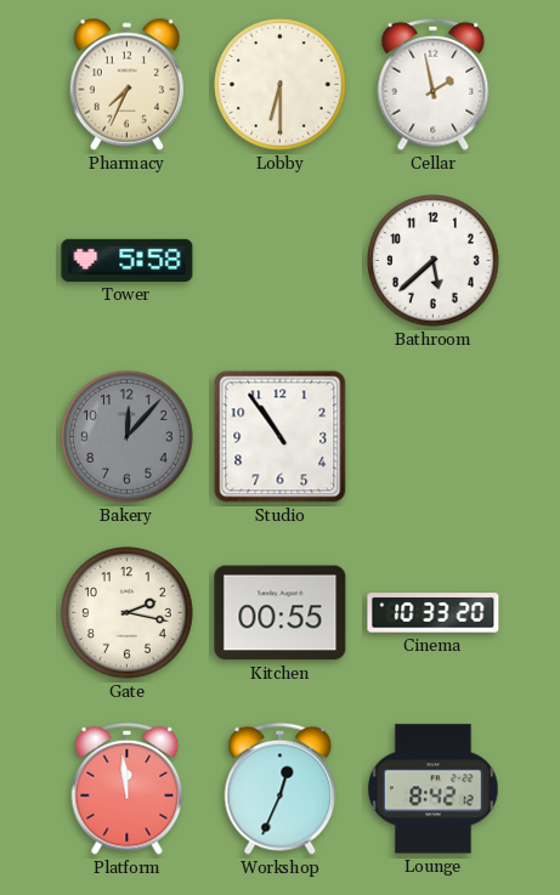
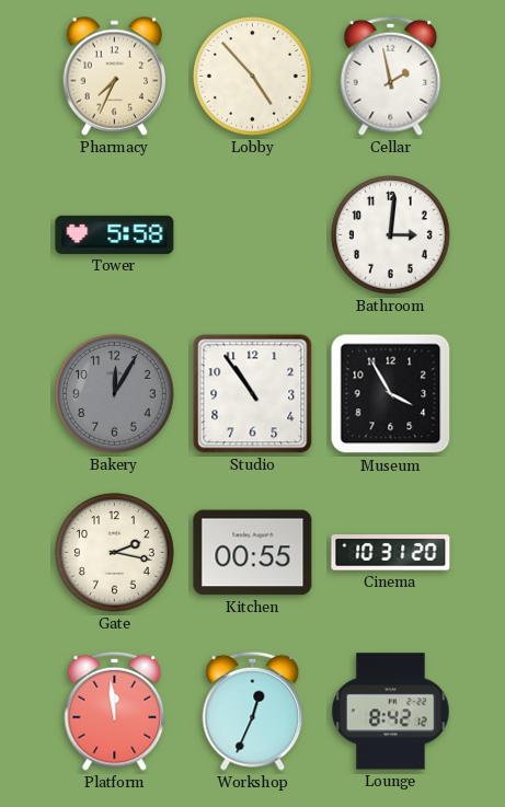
Lobby: 6:30 -> 4:53
Bathroom: 5:38 -> 3:01
Bakery: 12:07 -> 12:05
Museum: none -> 3:55
Cinema: 10:33 -> 10:31
